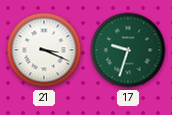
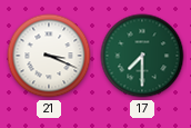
17: 9:33 -> 7:30
